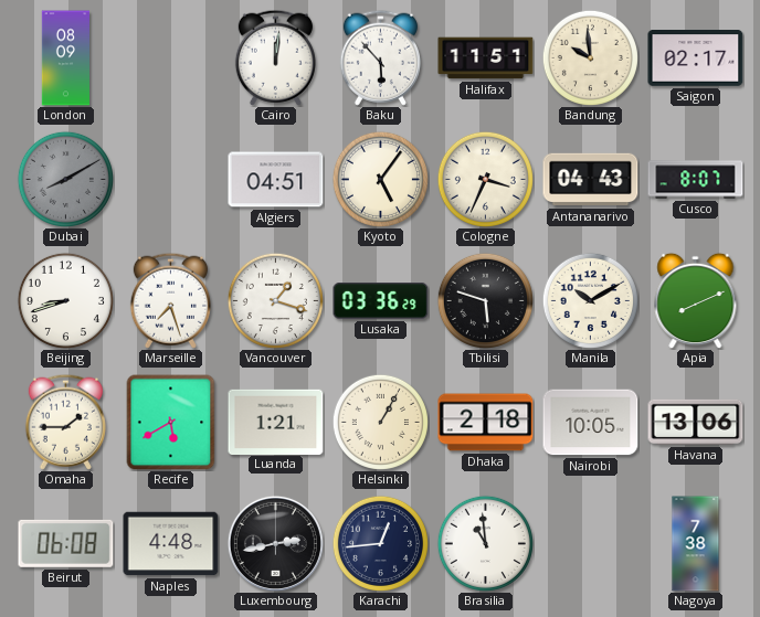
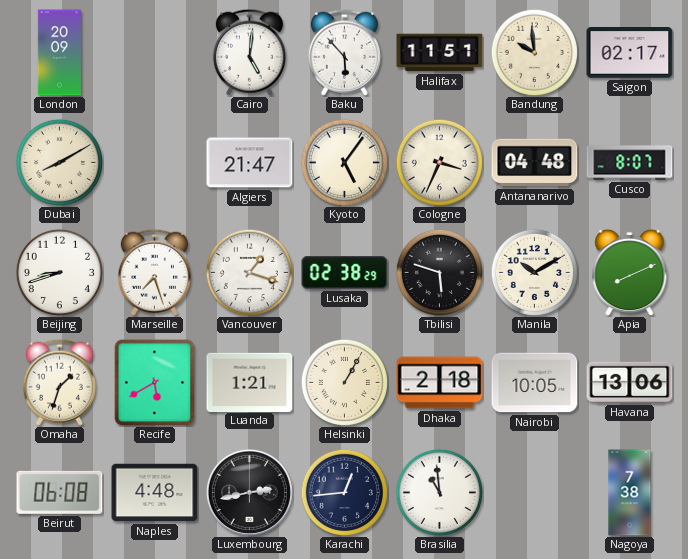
London: 08:09 -> 20:09
Cairo: 12:01 -> 5:01
Dubai dial: grey -> cream
Algiers: 04:51 -> 21:47
Antananarivo: 04:43 -> 04:48
Lusaka: 03:36 -> 02:38
Omaha: 1:45 -> 1:33
